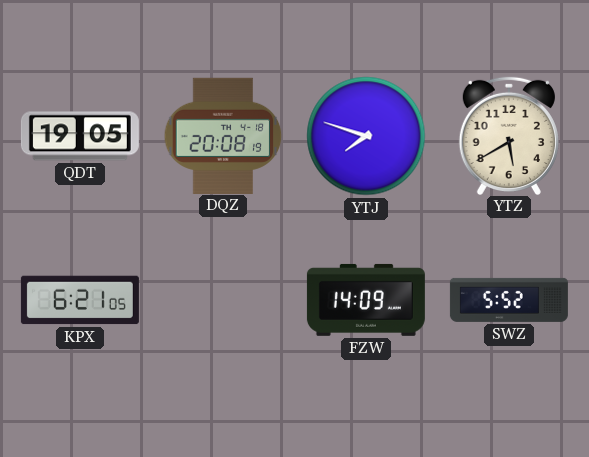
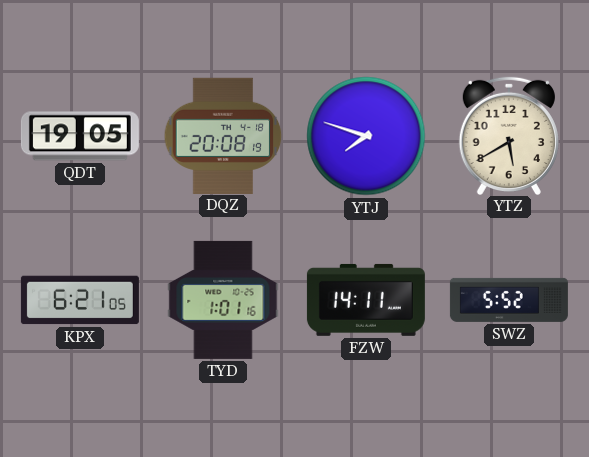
TYD: none -> 1:01
FZW: 14:09 -> 14:11
